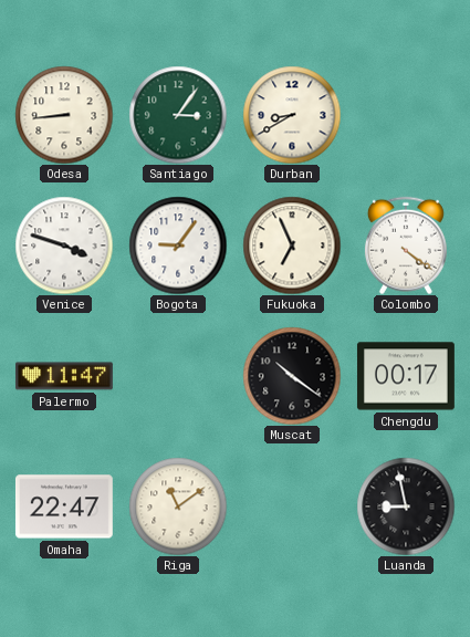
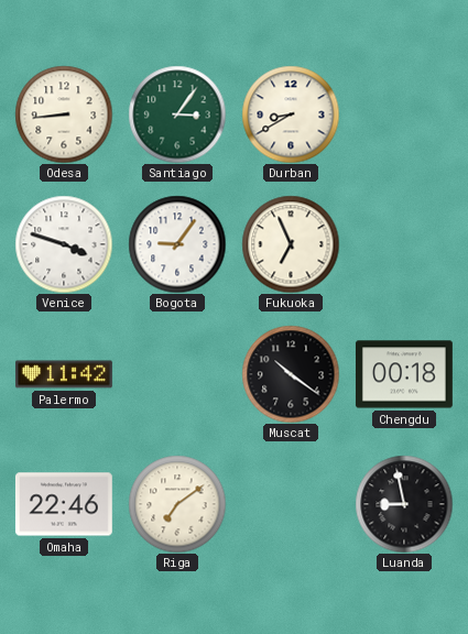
Colombo: 4:21 -> none
Palermo: 11:47 -> 11:42
Chengdu: 00:17 -> 00:18
Omaha: 22:47 -> 22:46
Riga: 11:09 -> 7:09
